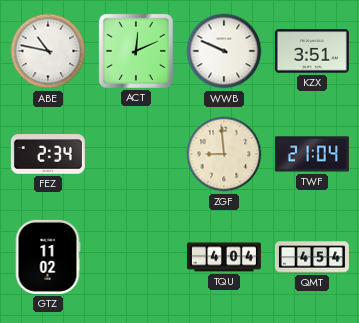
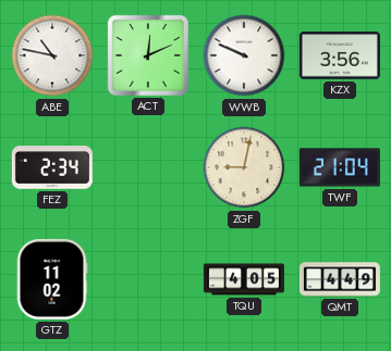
KZX: 3:51 -> 3:56
ZGF: 8:59 -> 9:02
TQU: 4:04 -> 4:05
QMT: 4:54 -> 4:49
